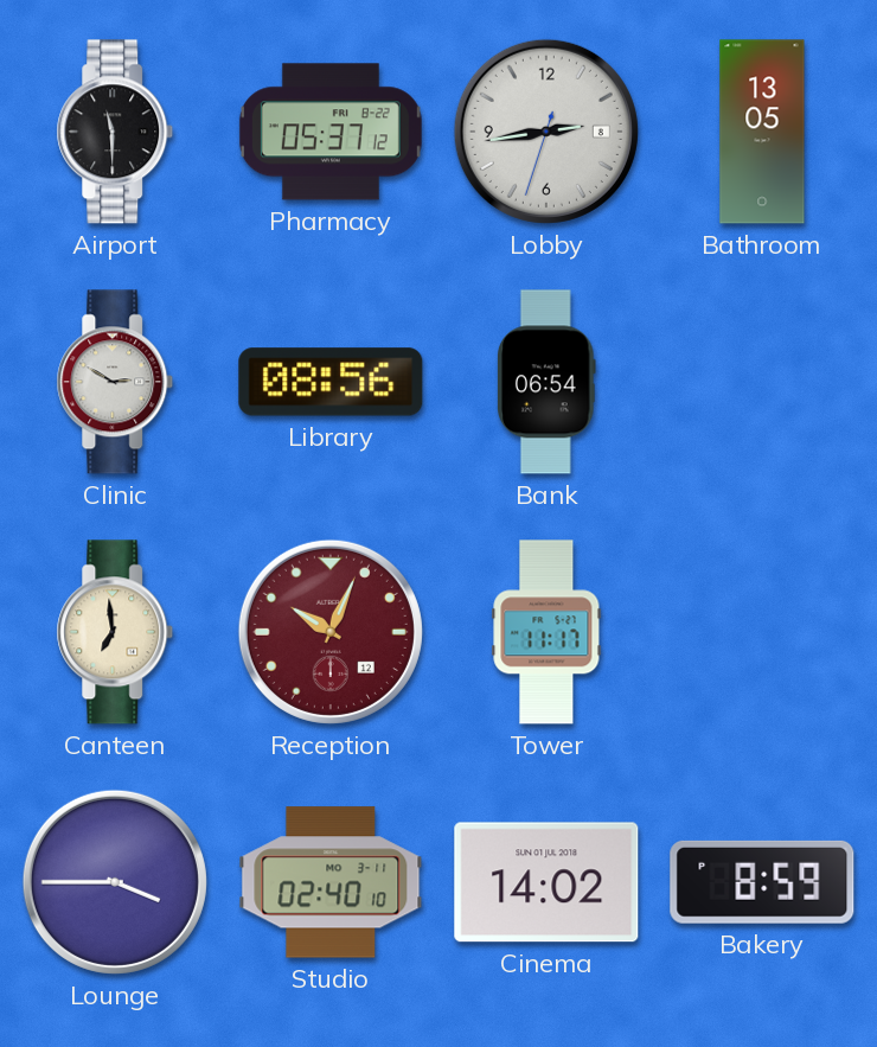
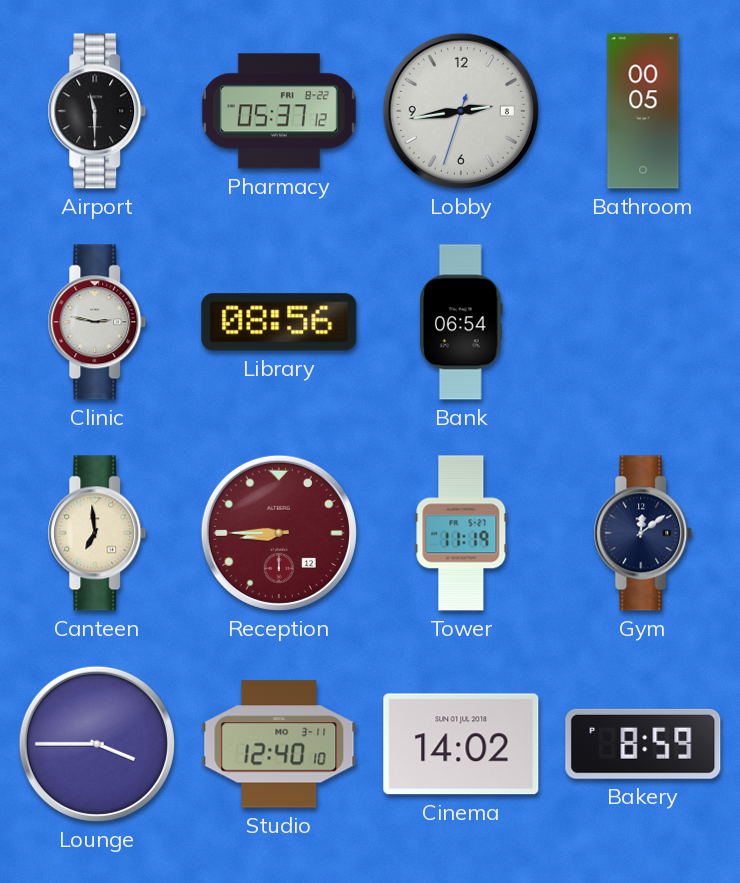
Bathroom: 13:05 -> 00:05
Clinic: 2:50 -> 2:47
Reception: 10:04 -> 8:45
Tower: 11:17 -> 11:19
Gym: none -> 12:09
Studio: 02:40 -> 12:40
